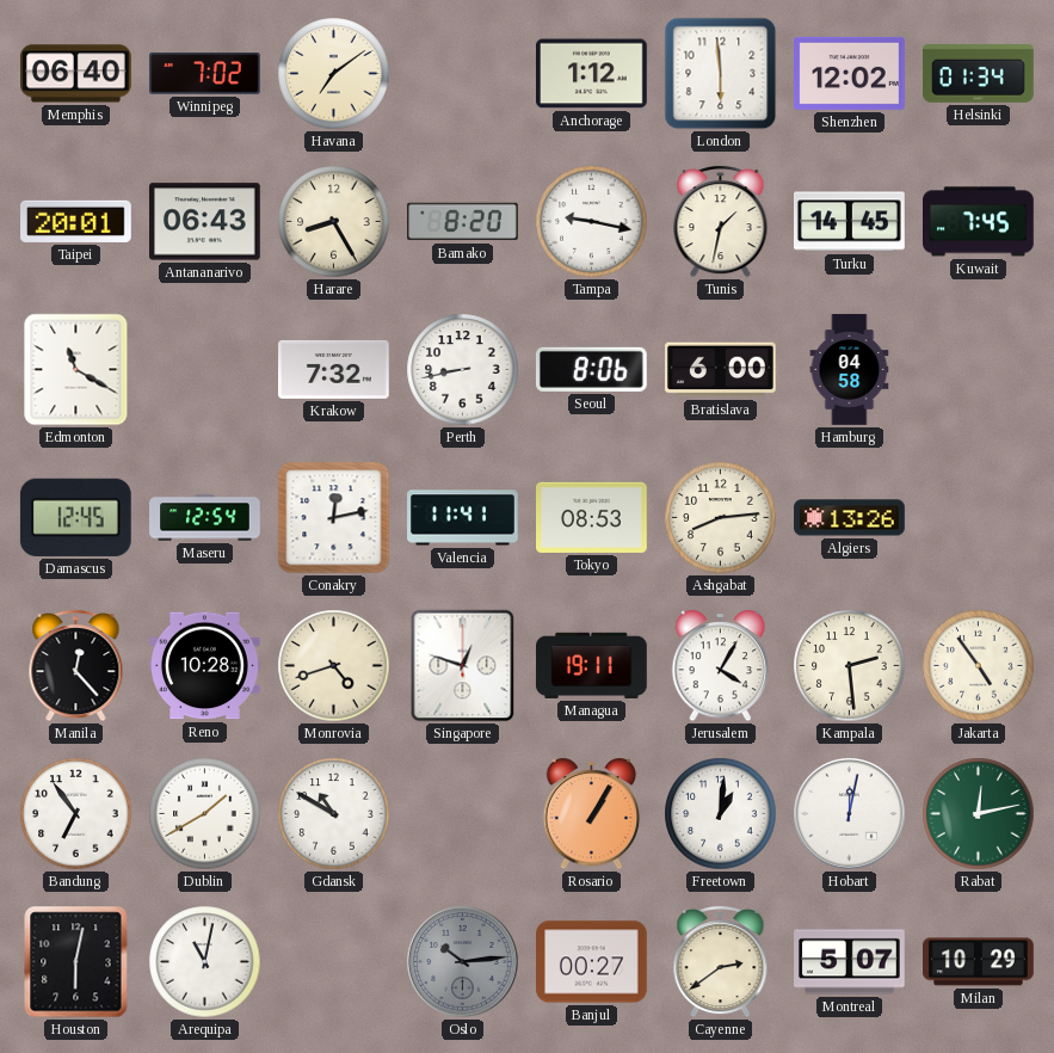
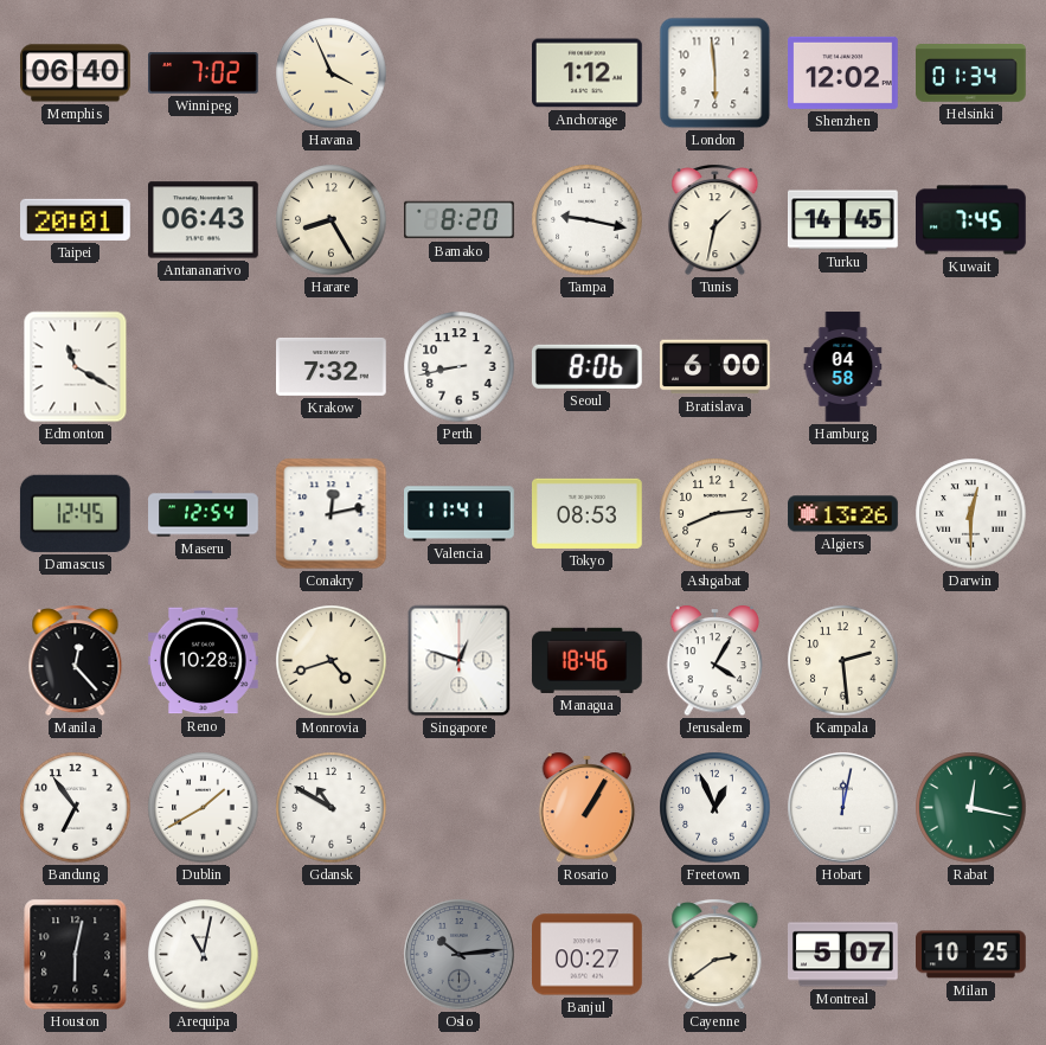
Havana: 7:09 -> 3:56
Darwin: none -> 12:30
Managua: 19:11 -> 18:46
Jakarta: 4:54 -> none
Freetown: 1:01 -> 12:56
Rabat: 12:13 -> 12:17
Milan: 10:29 -> 10:25
